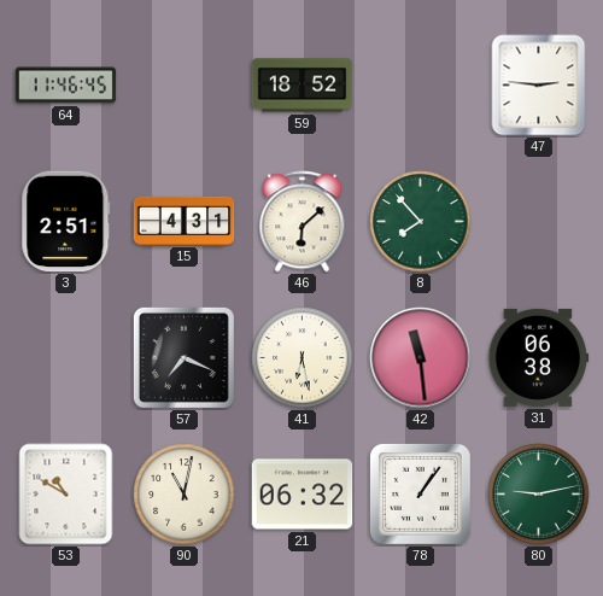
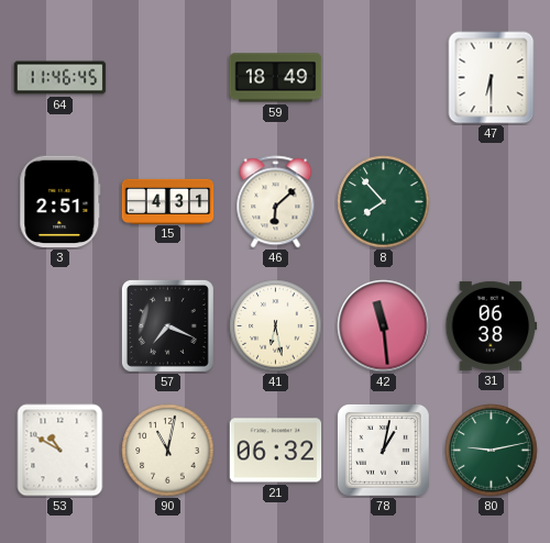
59: 18:52 -> 18:49
47: 2:46 -> 6:30
78: 1:06 -> 1:02
